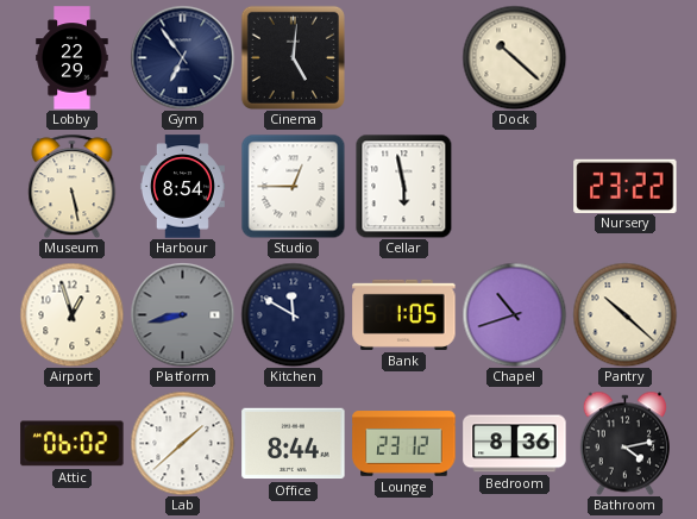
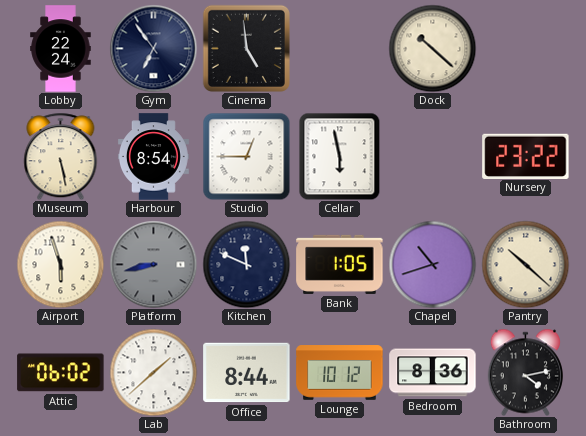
Lobby: 22:29 -> 22:24
Cinema: 5:01 -> 4:59
Airport: 12:57 -> 5:57
Kitchen: 11:50 -> 11:49
Lounge: 23:12 -> 10:12
